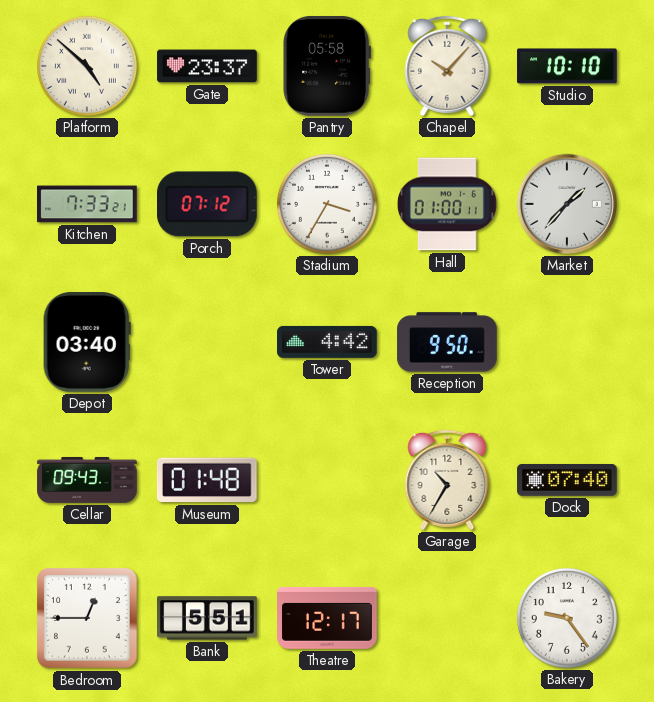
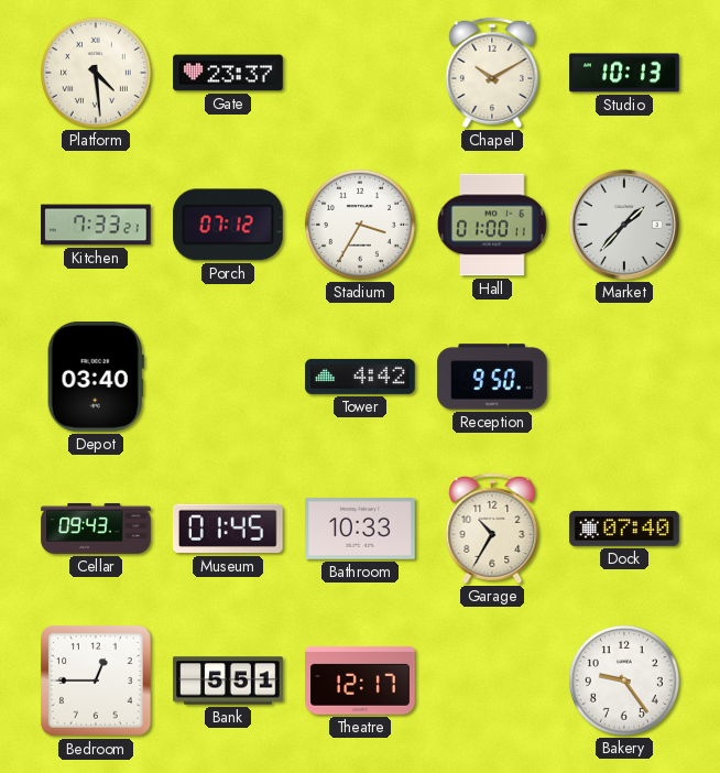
Platform: 4:52 -> 4:29
Pantry: 05:58 -> none
Chapel: 10:07 -> 10:10
Studio: 10:10 -> 10:13
Museum: 01:48 -> 01:45
Bathroom: none -> 10:33
